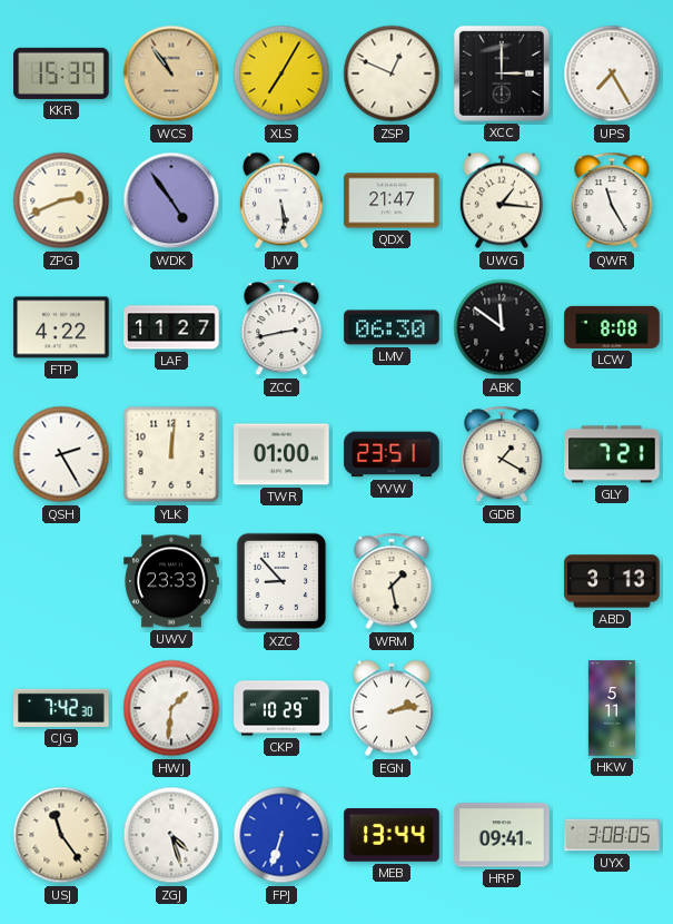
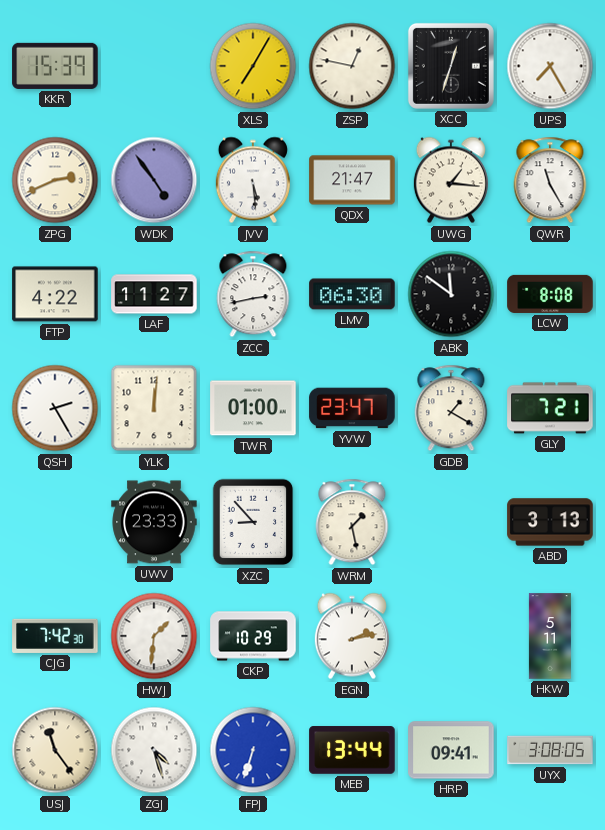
WCS: 10:54 -> none
ZSP: 12:49 -> 12:47
XCC: 3:00 -> 12:33
YVW: 23:51 -> 23:47
